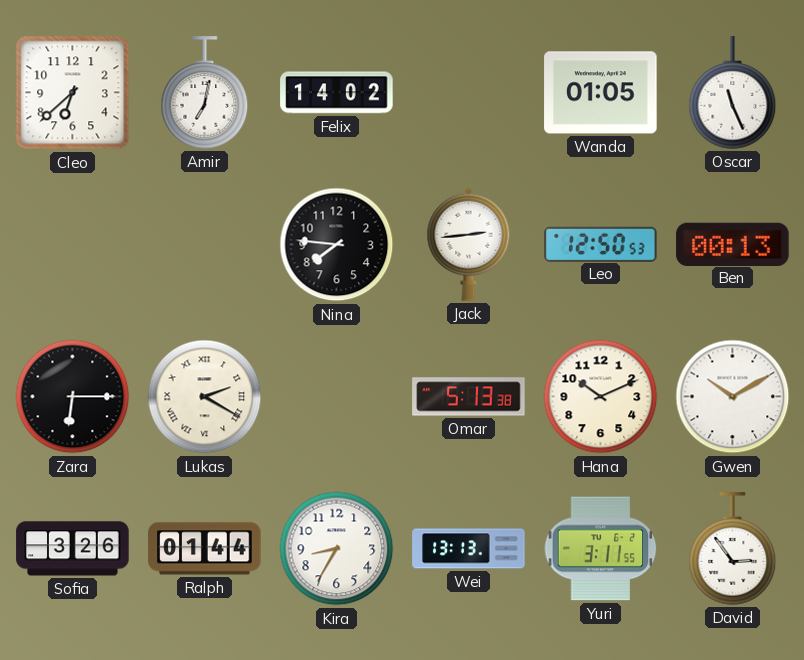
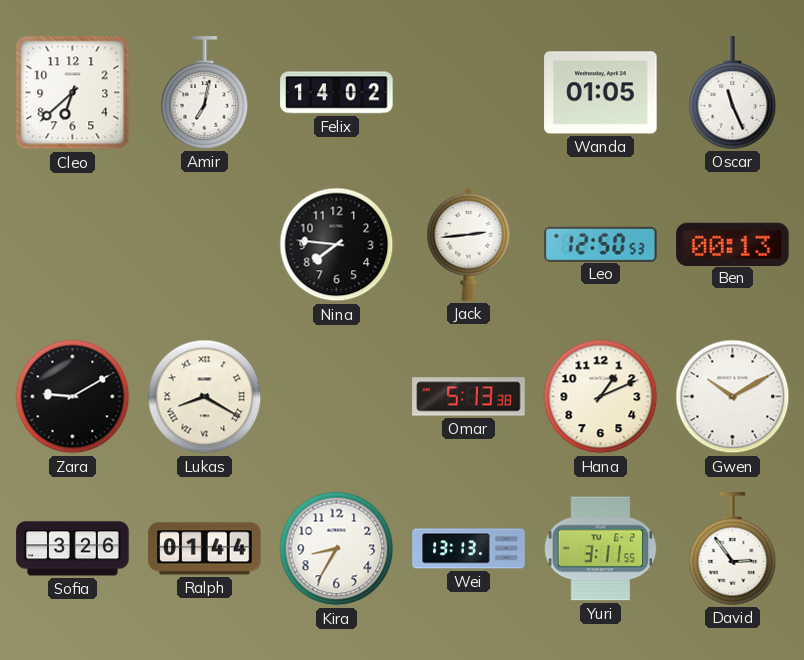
Zara: 6:15 -> 9:10
Lukas: 2:20 -> 8:20
Hana: 10:11 -> 1:11
